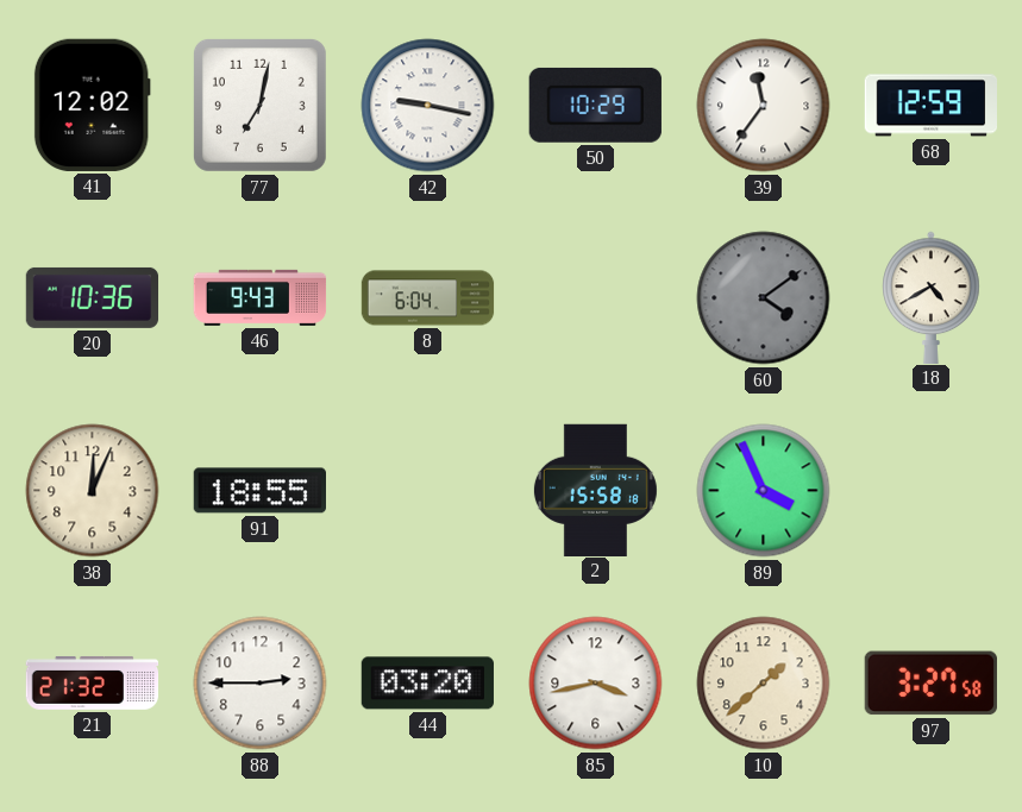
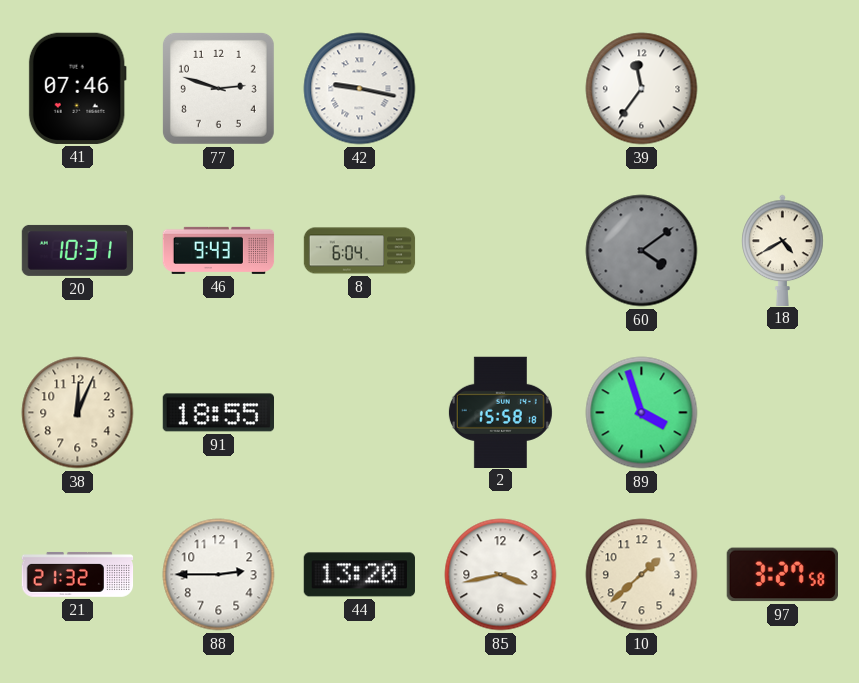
41: 12:02 -> 07:46
77: 7:02 -> 2:48
50: 10:29 -> none
68: 12:59 -> none
20: 10:36 -> 10:31
89: 3:56 -> 3:57
44: 03:20 -> 13:20
